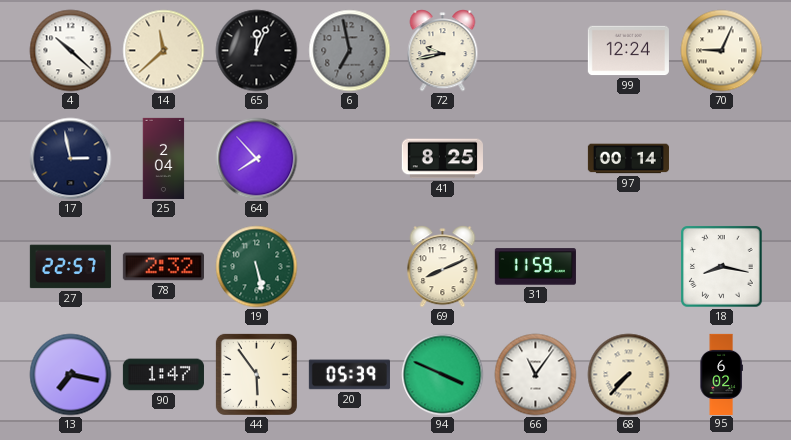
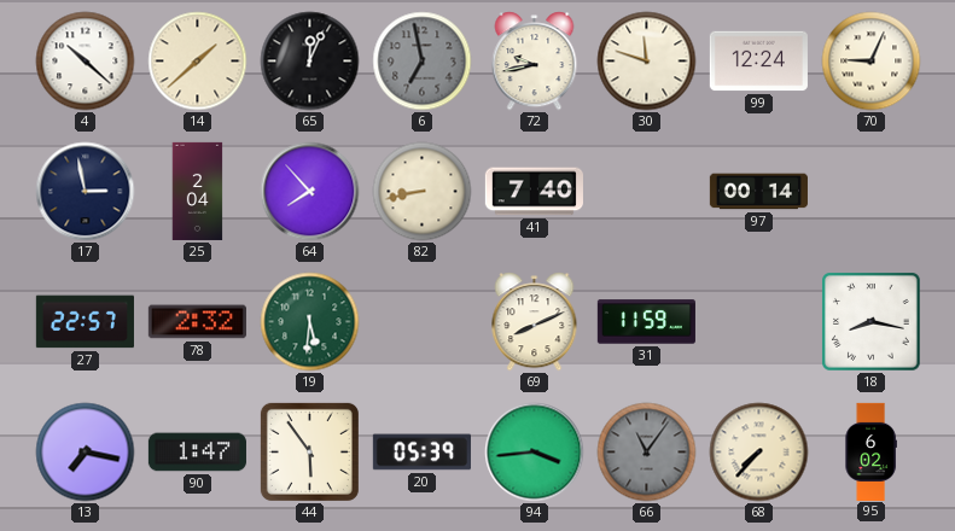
14: 11:38 -> 1:38
30: none -> 11:48
82: none -> 8:43
41: 8:25 -> 7:40
19: 5:28 -> 5:31
94: 3:49 -> 3:44
66 dial: white -> grey
